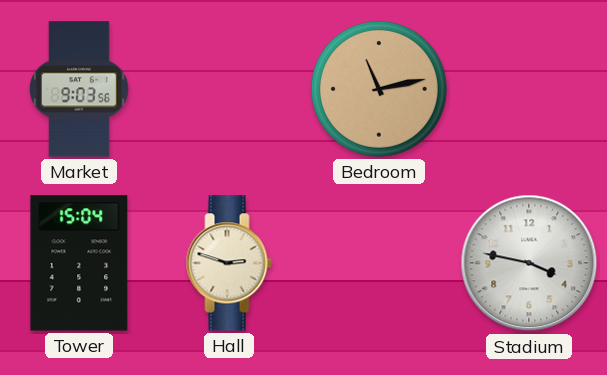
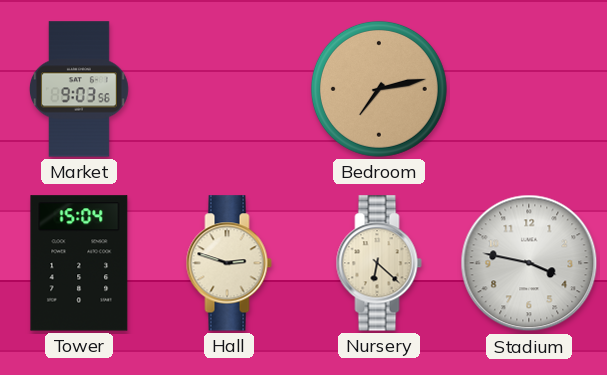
Bedroom: 11:13 -> 7:13
Nursery: none -> 6:22
